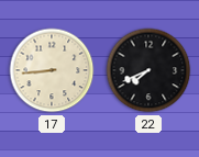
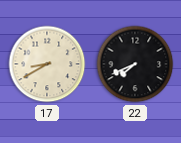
17: 8:44 -> 8:40
